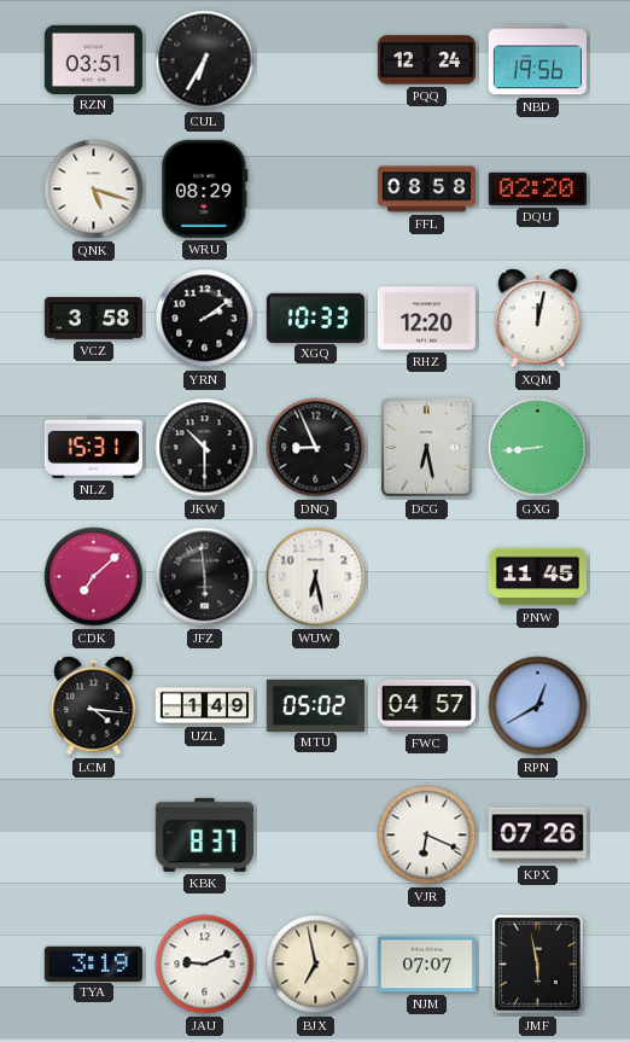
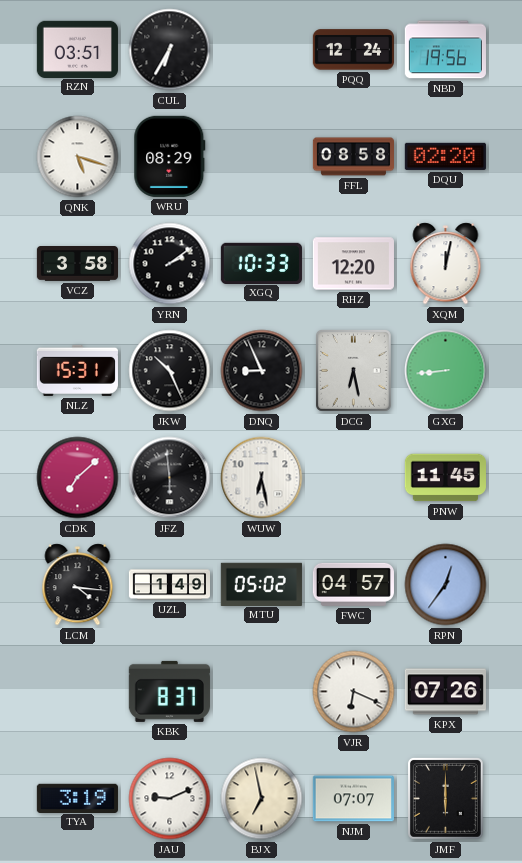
JKW: 10:30 -> 10:26
RPN: 12:40 -> 12:36
JMF: 5:58 -> 6:00
